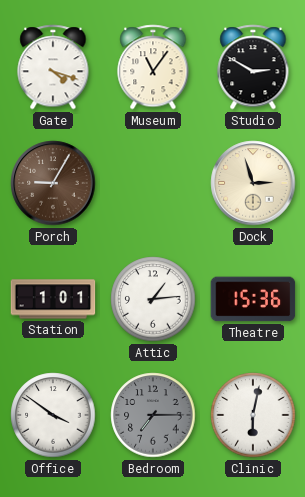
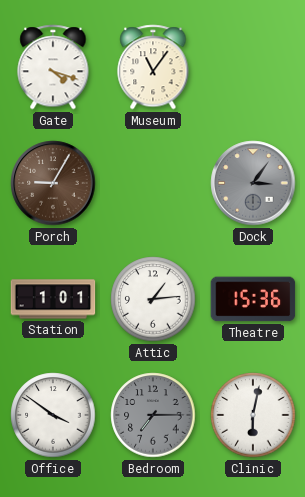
Studio: 2:50 -> none
Dock: 2:57 -> 3:06
Dock dial: cream -> grey
